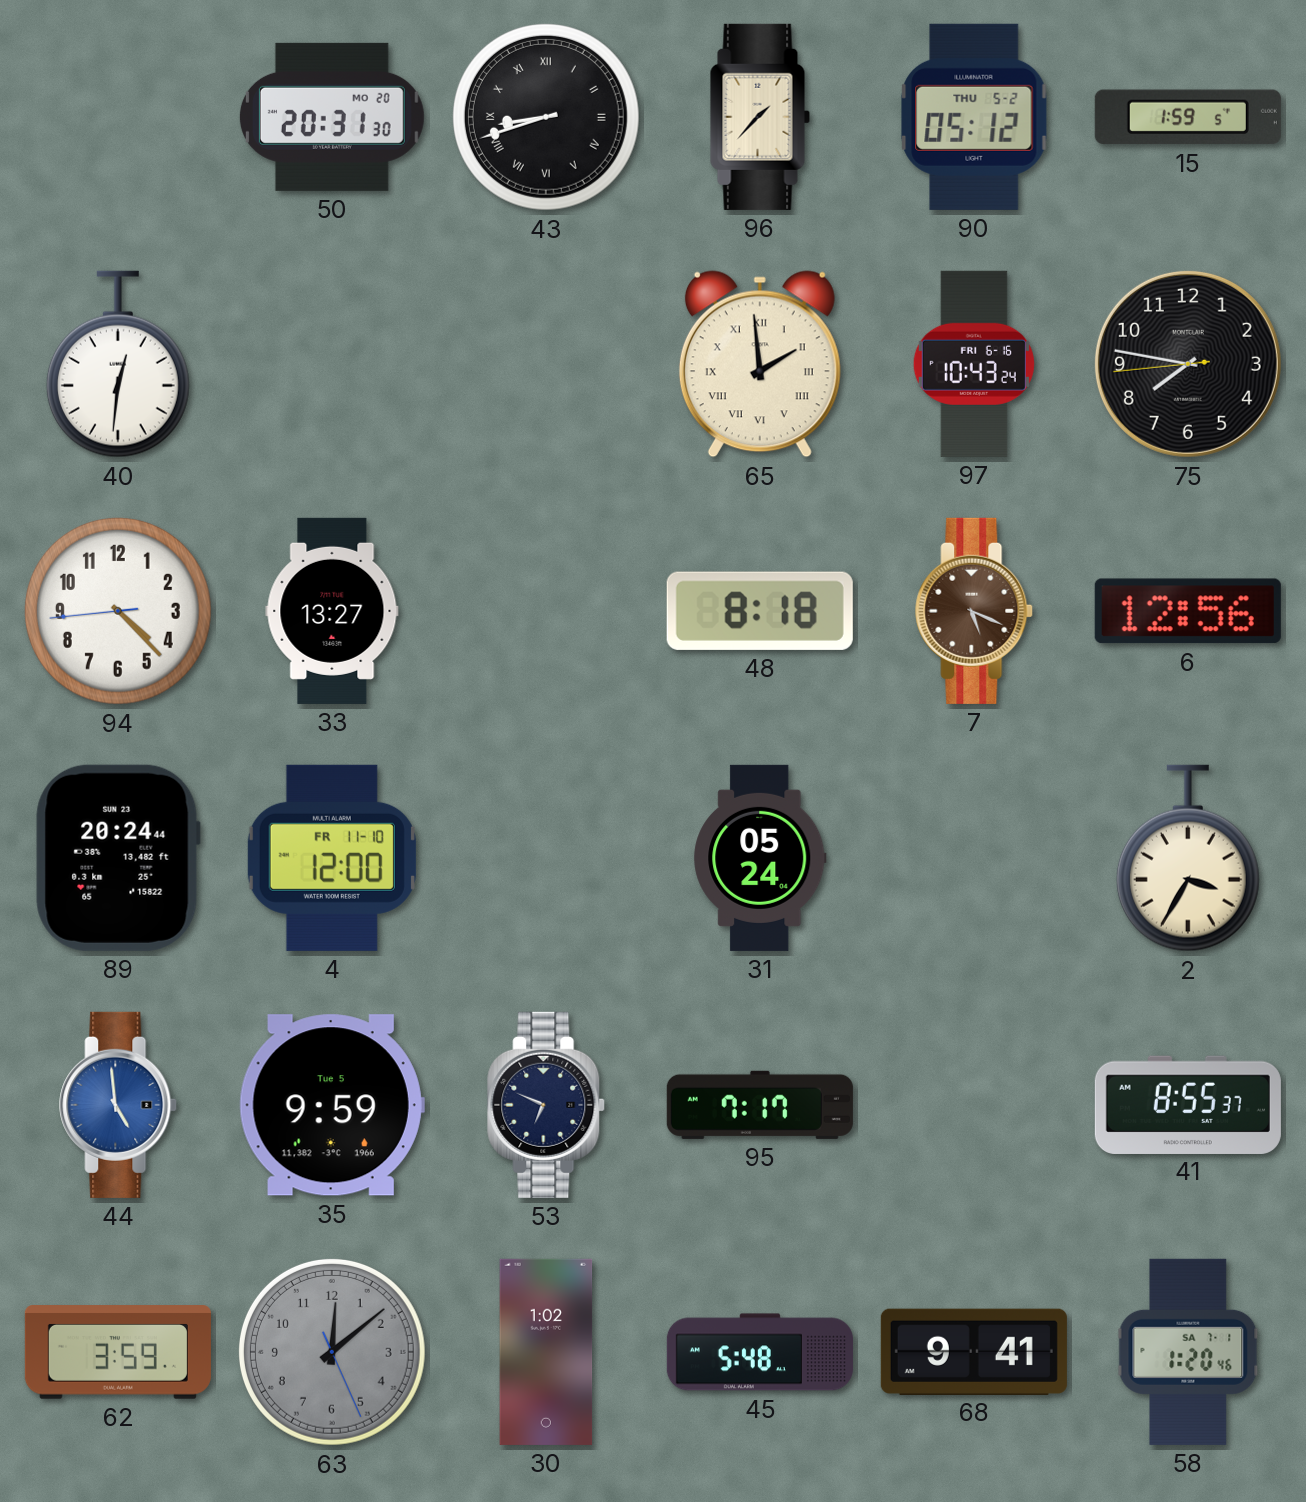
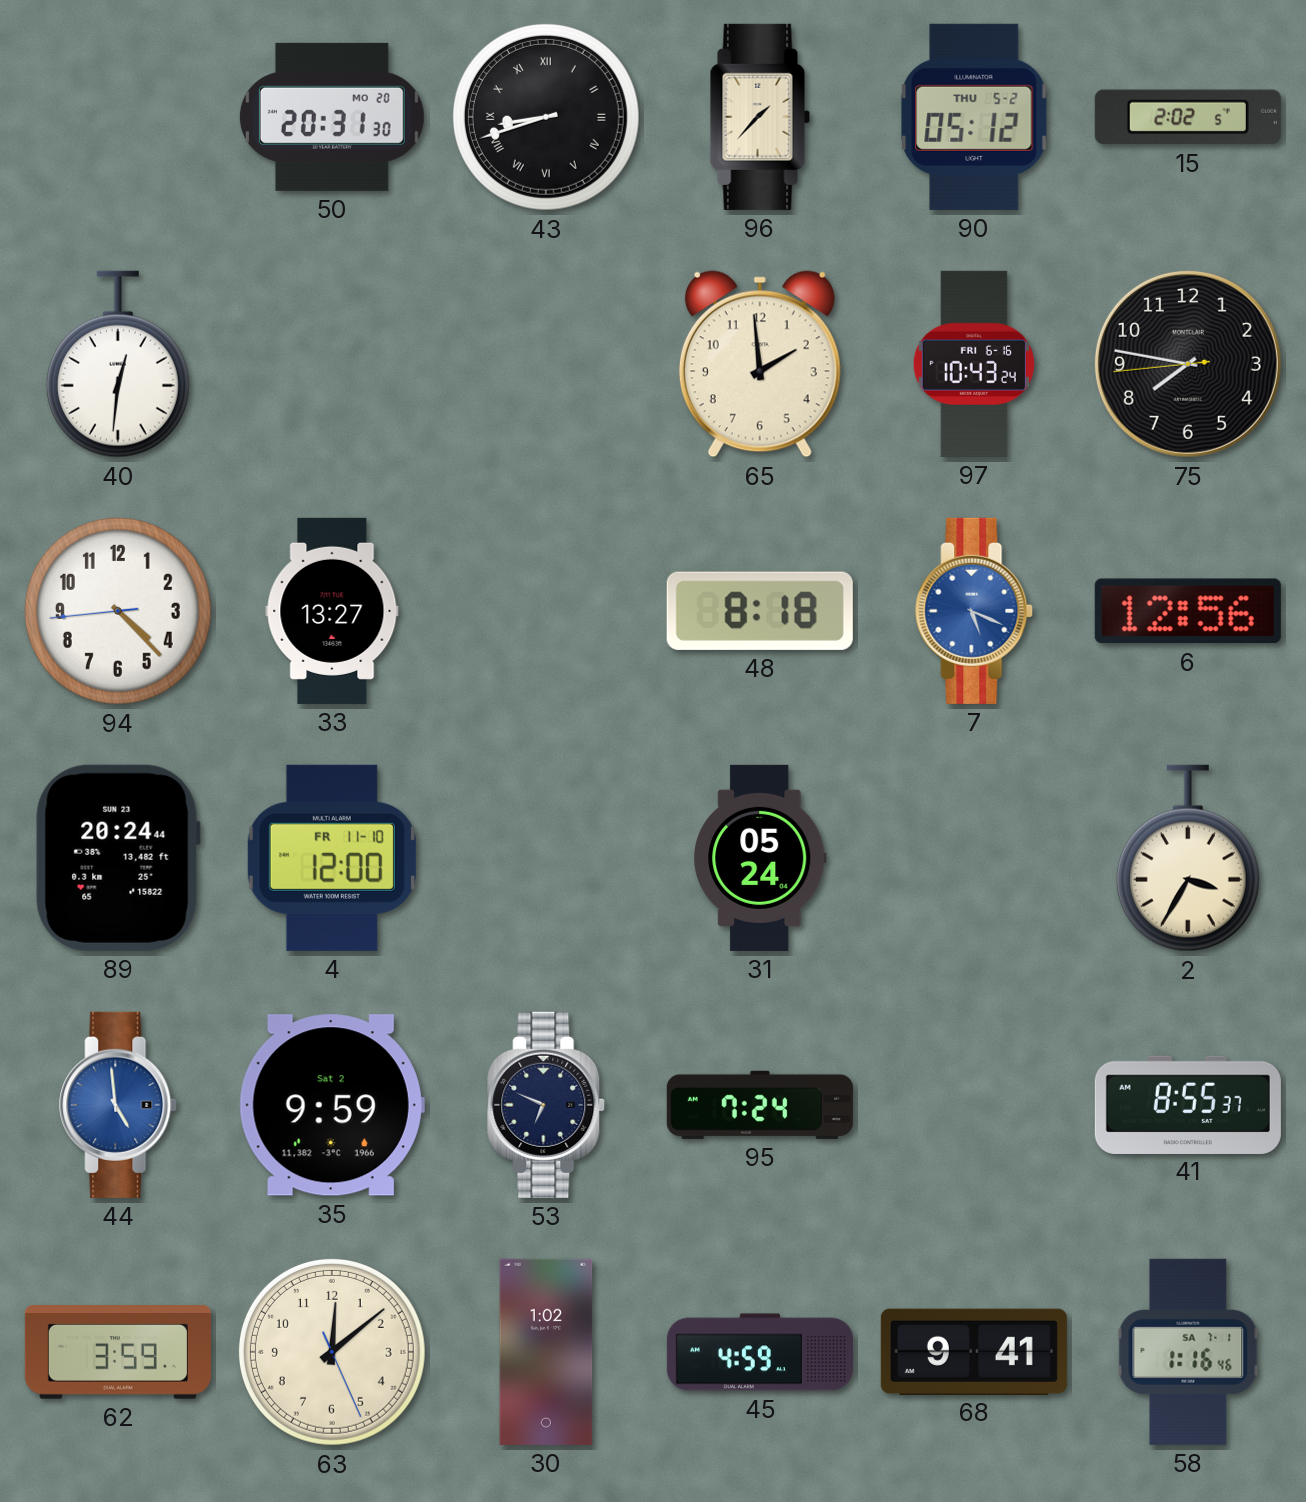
15: 1:59 -> 2:02
65 numerals: Roman -> Arabic
7 dial: brown -> blue
35 date: Tue 5 -> Sat 2
95: 7:17 -> 7:24
63 dial: grey -> cream
45: 5:48 -> 4:59
58: 1:20 -> 1:16
